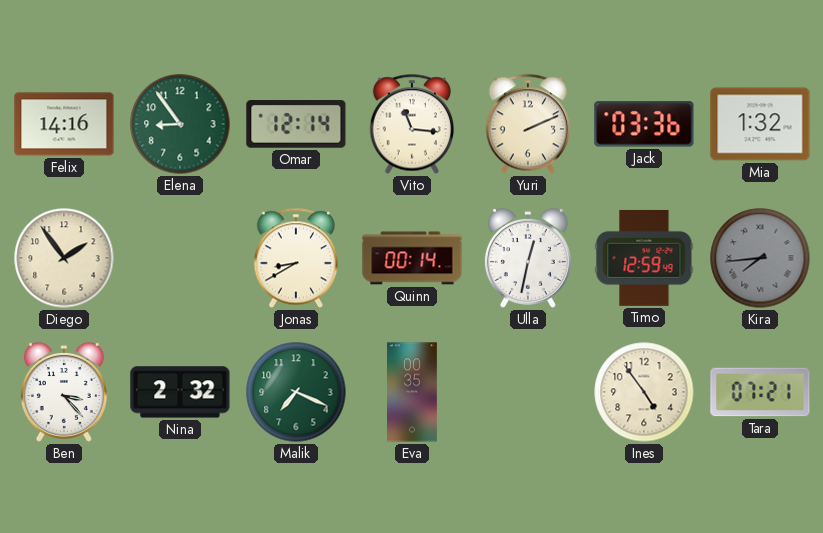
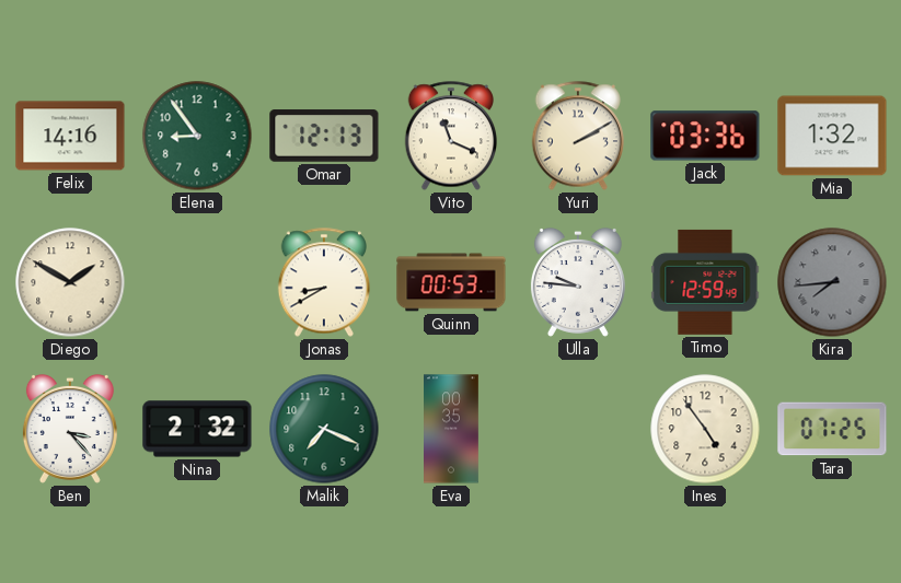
Omar: 12:14 -> 12:13
Vito: 11:16 -> 11:19
Yuri: 2:11 -> 2:10
Diego: 1:54 -> 1:50
Quinn: 00:14 -> 00:53
Ulla: 12:32 -> 9:46
Tara: 07:21 -> 07:25
